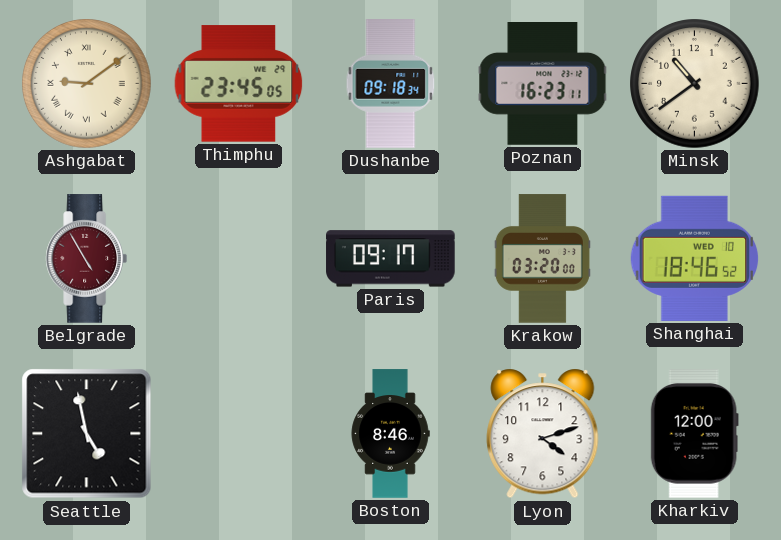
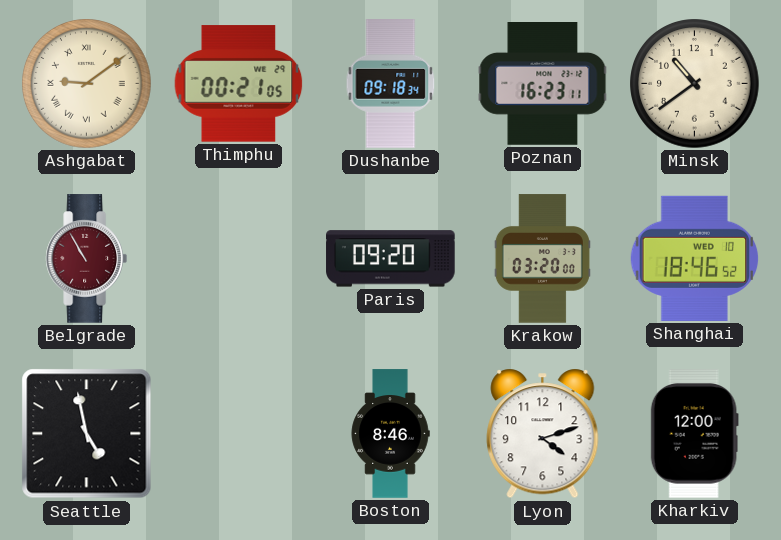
Thimphu: 23:45 -> 00:21
Belgrade: 4:55 -> 10:55
Paris: 09:17 -> 09:20
